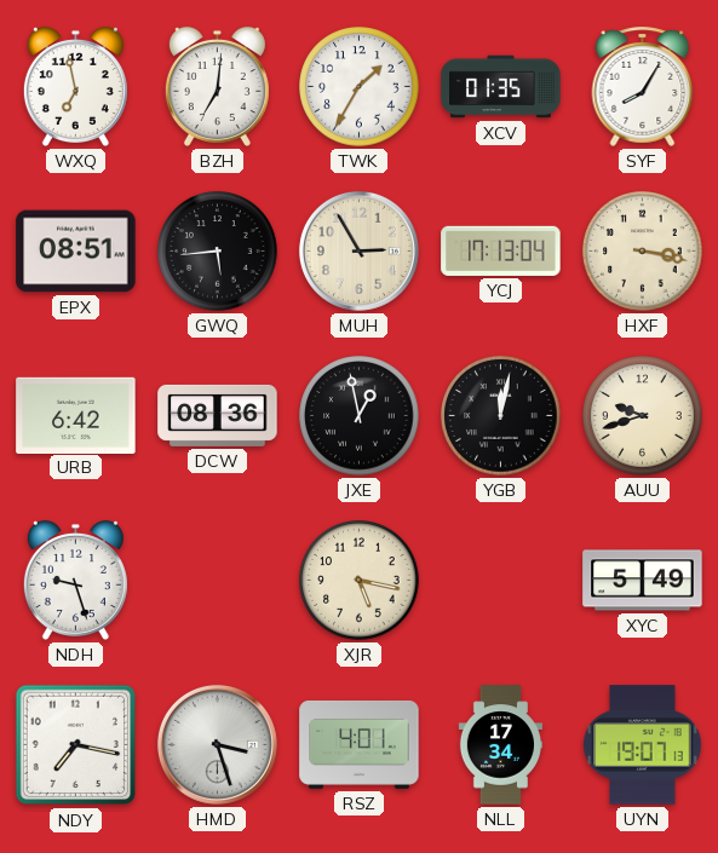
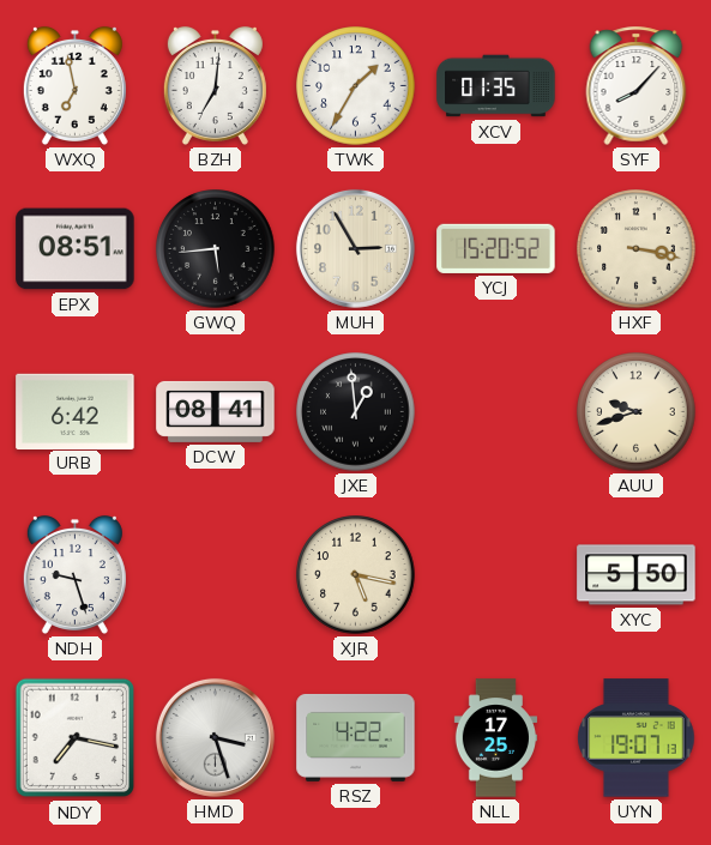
SYF: 8:05 -> 8:07
YCJ: 17:13 -> 15:20
DCW: 08:36 -> 08:41
JXE: 12:58 -> 12:59
YGB: 12:02 -> none
XYC: 5:49 -> 5:50
RSZ: 4:01 -> 4:22
NLL: 17:34 -> 17:25
